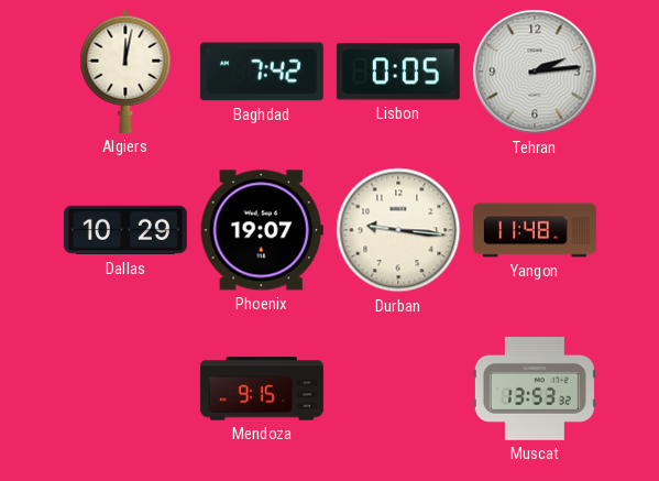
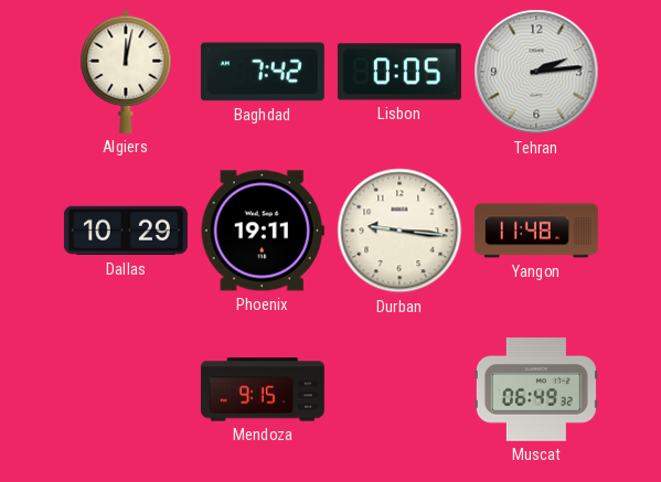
Phoenix: 19:07 -> 19:11
Muscat: 13:53 -> 06:49
